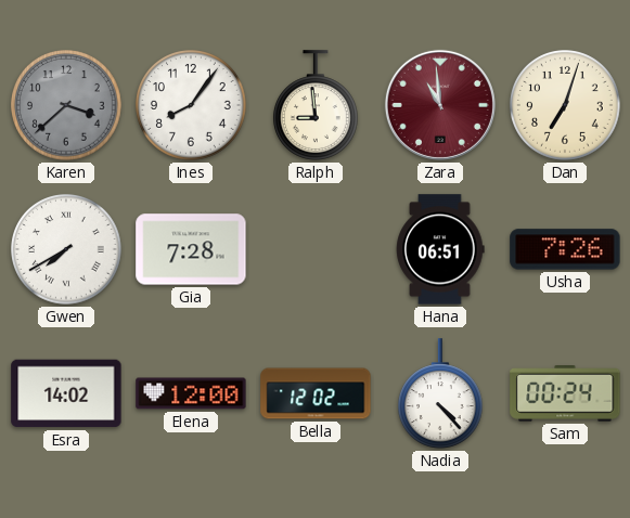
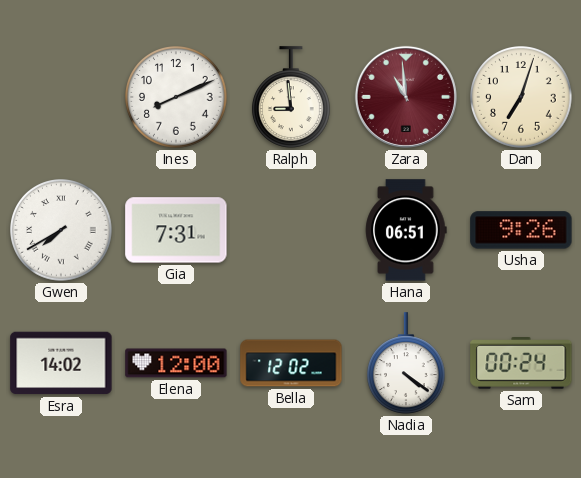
Karen: 3:38 -> none
Ines: 8:06 -> 8:11
Gia: 7:28 -> 7:31
Usha: 7:26 -> 9:26
Nadia: 4:23 -> 4:21
